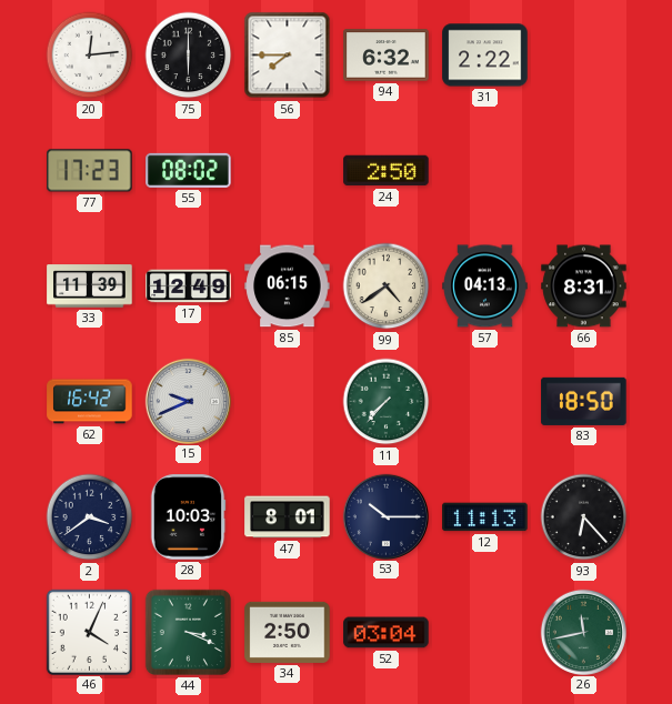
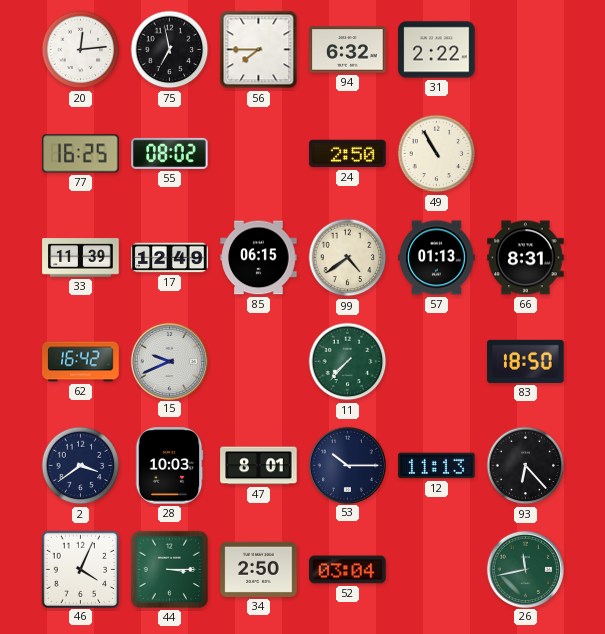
75: 6:00 -> 6:58
77: 17:23 -> 16:25
49: none -> 10:55
57: 04:13 -> 01:13
44: 3:19 -> 3:15
